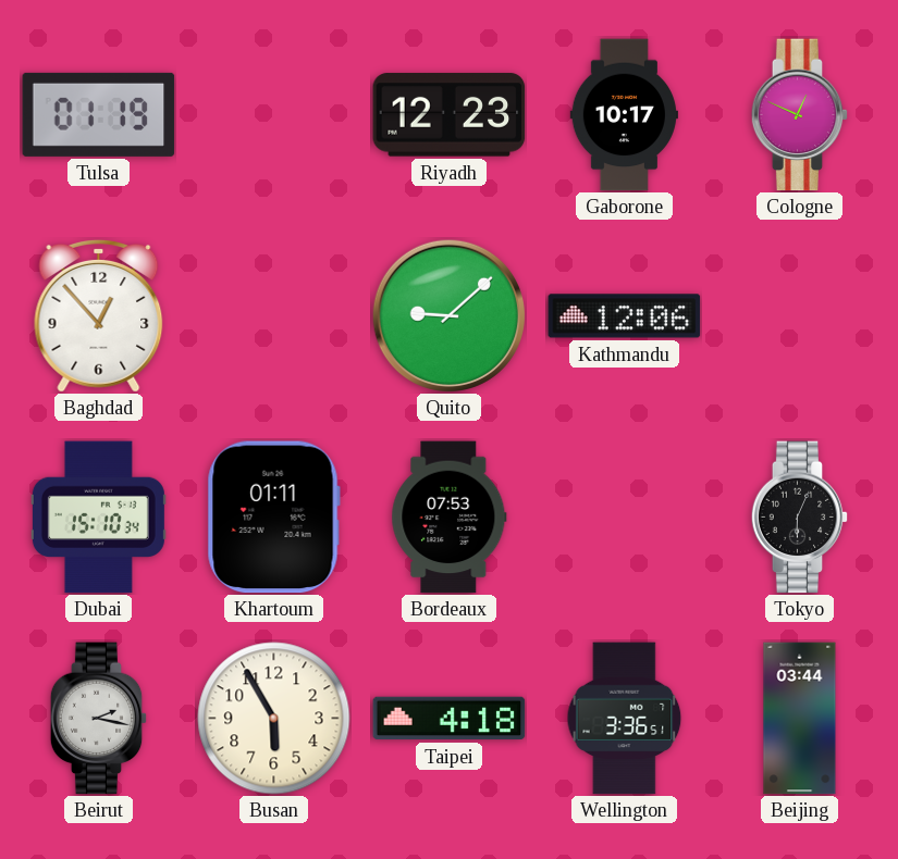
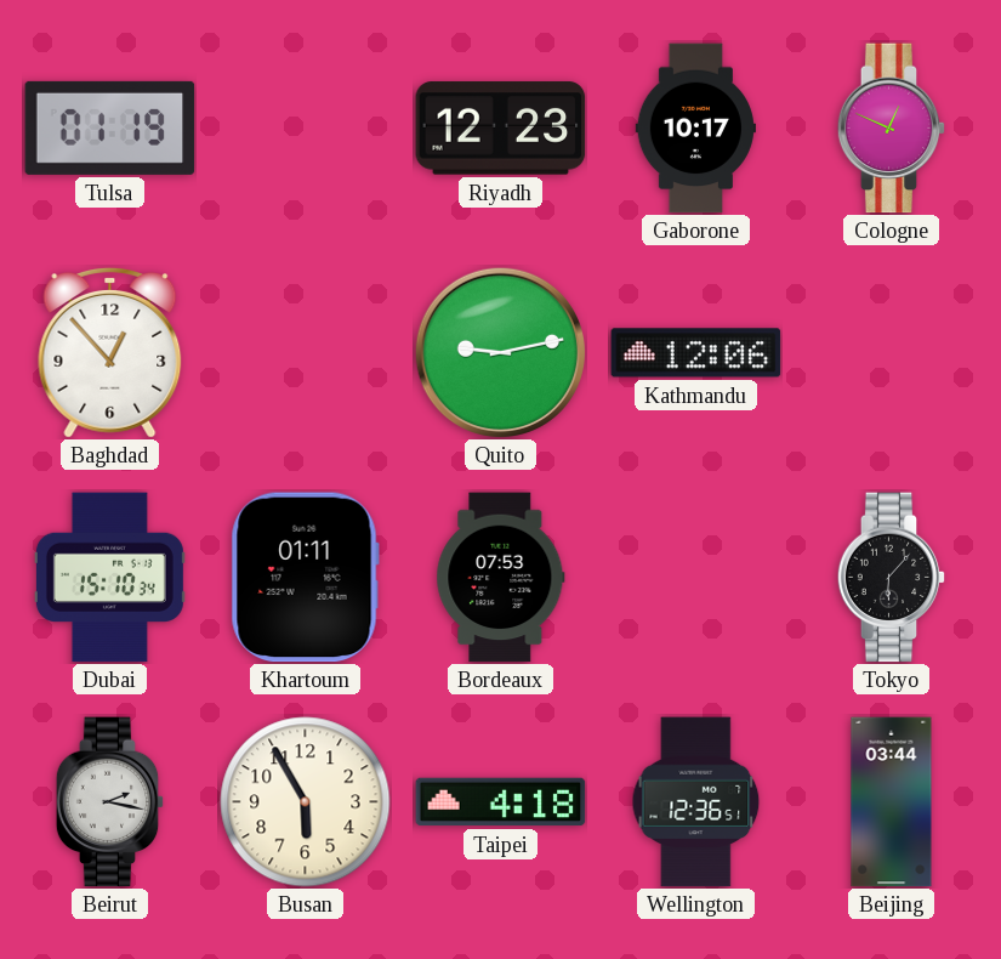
Quito: 9:08 -> 9:13
Tokyo: 6:04 -> 6:07
Wellington: 3:36 -> 12:36
